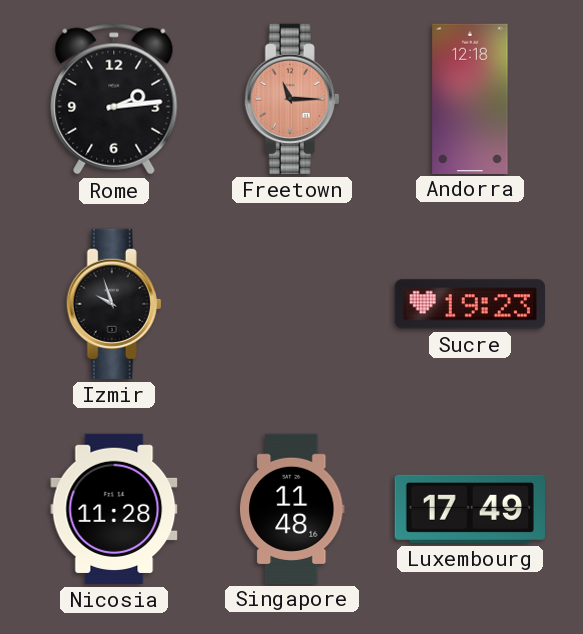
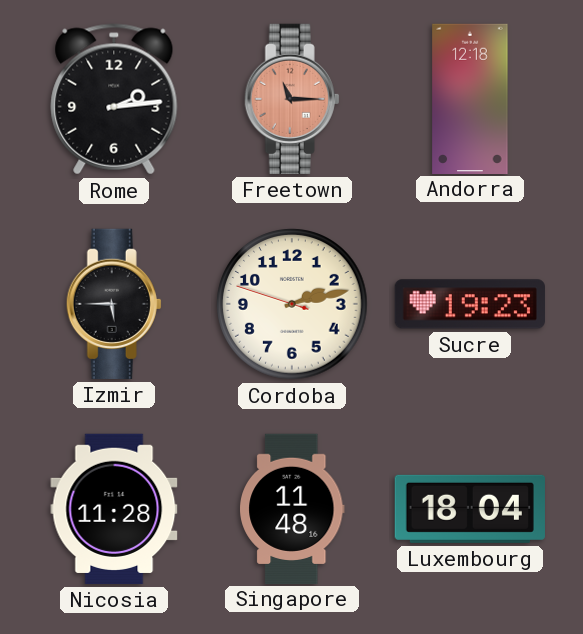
Izmir: 9:57 -> 5:45
Cordoba: none -> 2:12
Luxembourg: 17:49 -> 18:04
